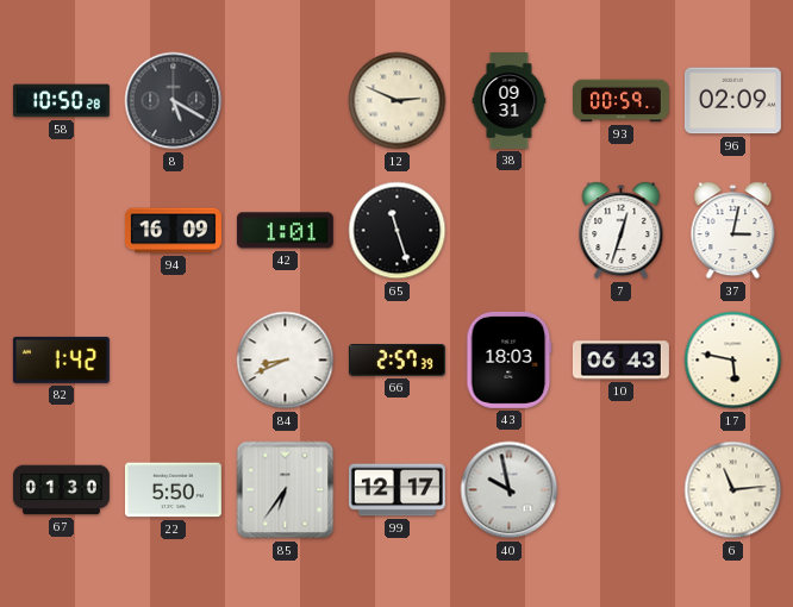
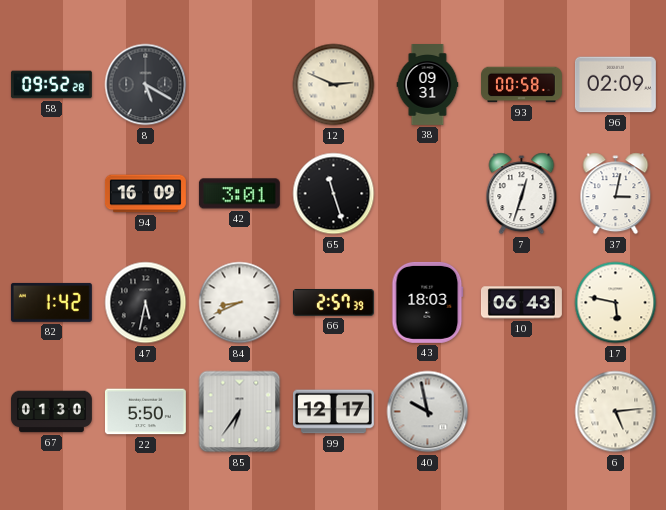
58: 10:50 -> 09:52
93: 00:59 -> 00:58
42: 1:01 -> 3:01
47: none -> 5:32
6: 11:14 -> 5:14
